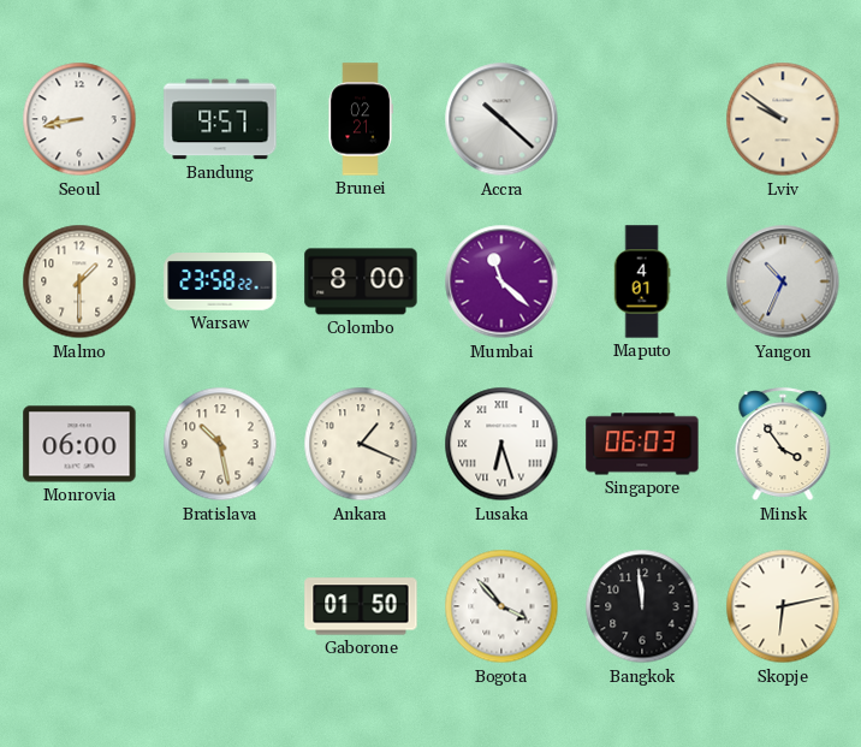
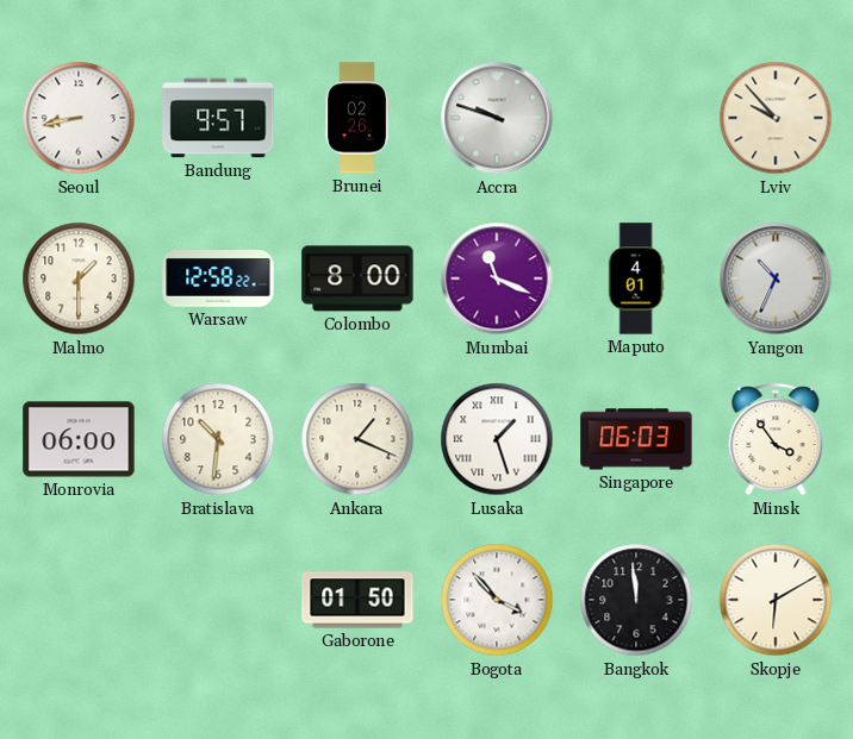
Brunei: 02:21 -> 02:26
Accra: 10:22 -> 9:48
Lviv: 9:51 -> 9:53
Warsaw: 23:58 -> 12:58
Mumbai: 11:22 -> 11:19
Bratislava: 10:28 -> 10:31
Lusaka: 6:27 -> 1:27
Skopje: 6:13 -> 6:10
